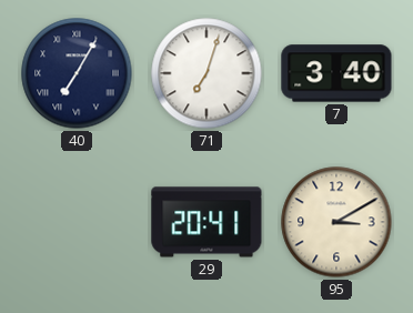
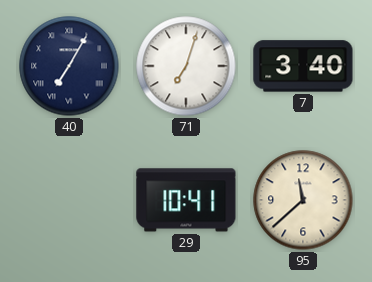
29: 20:41 -> 10:41
95: 3:10 -> 11:38
